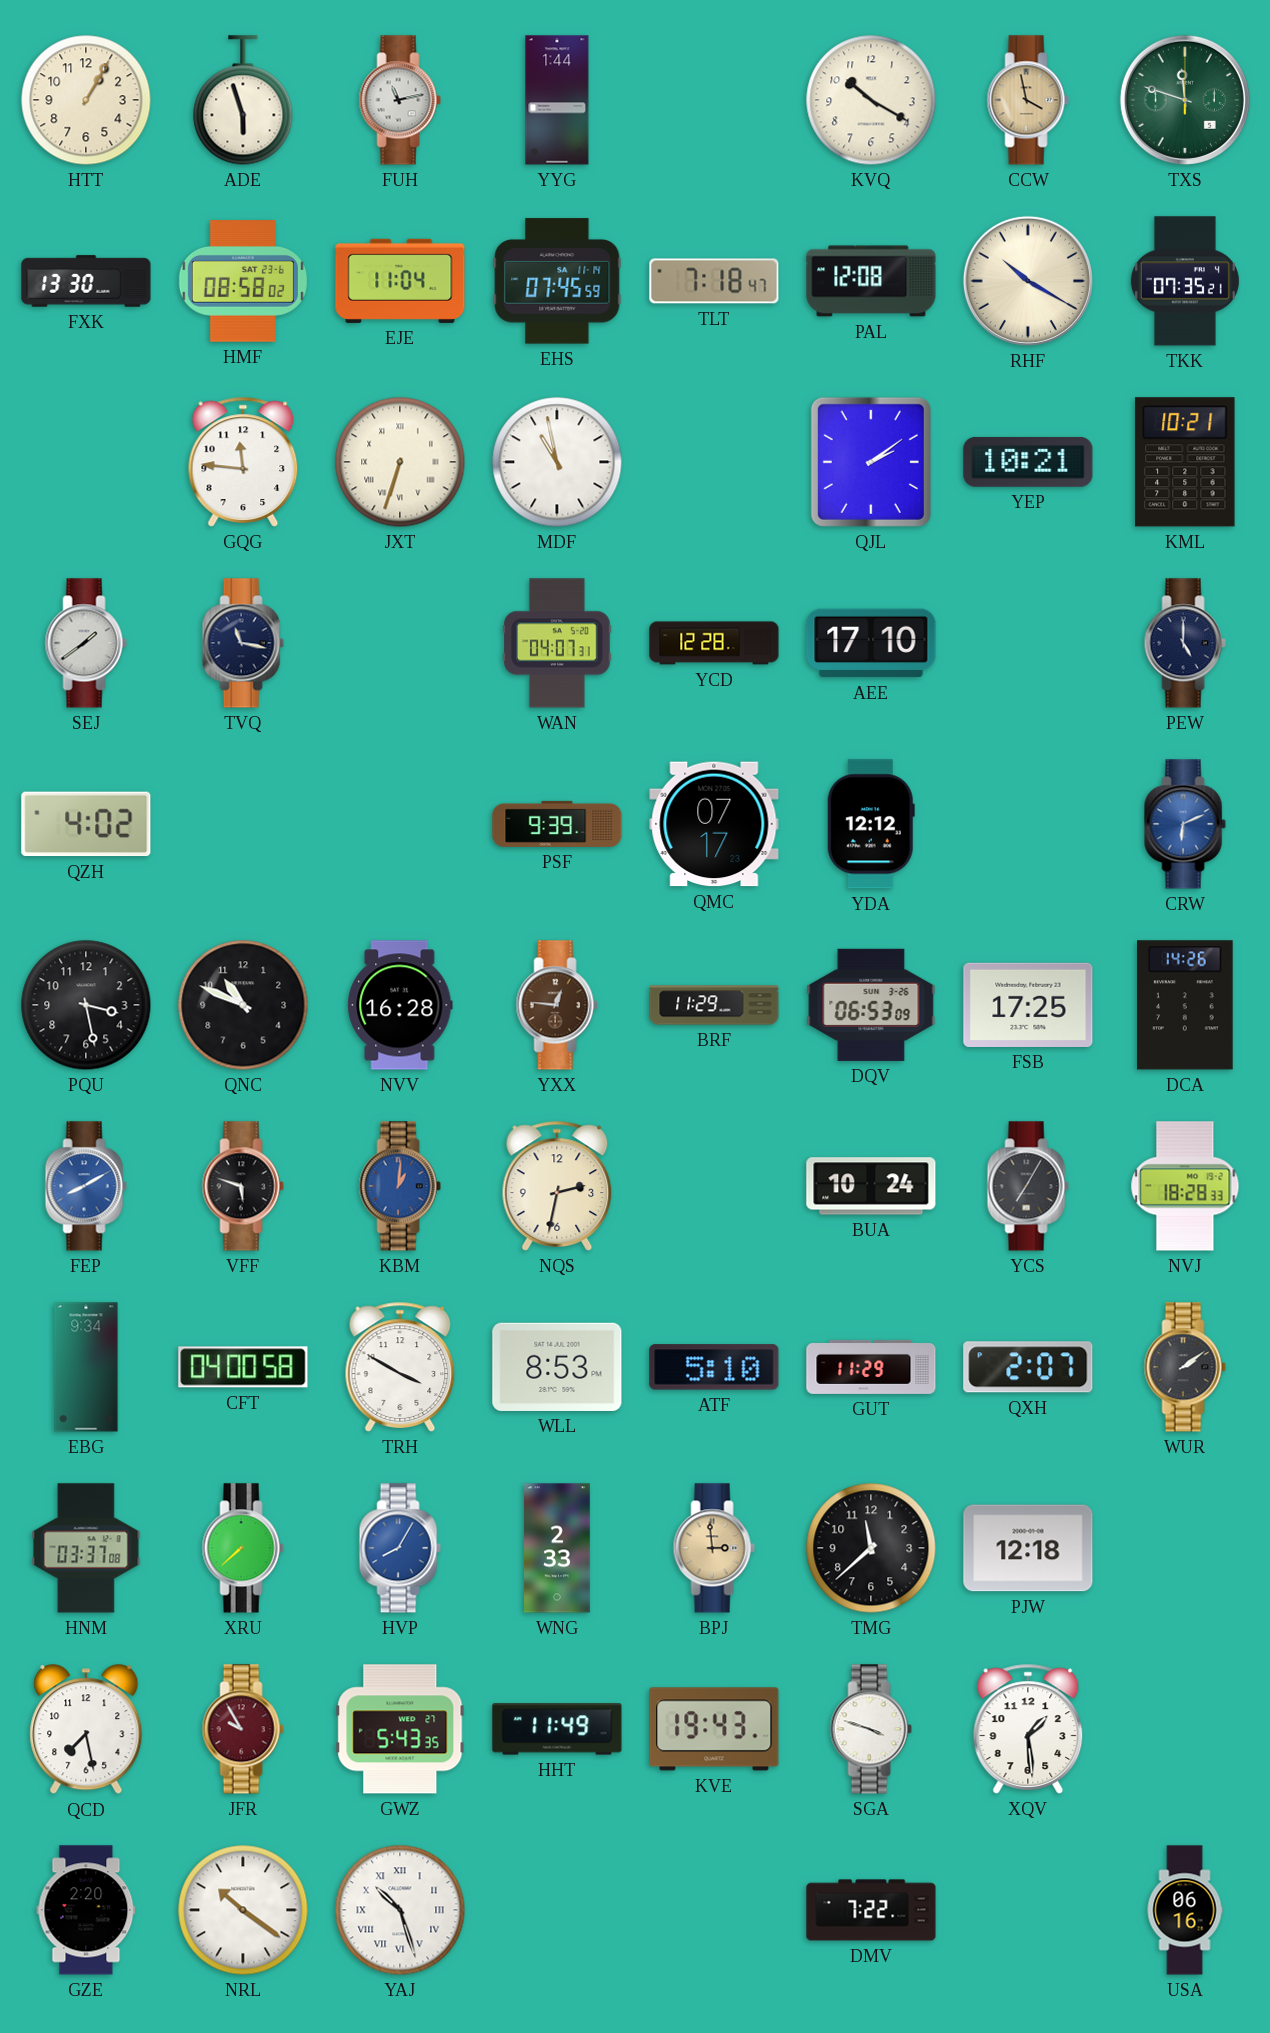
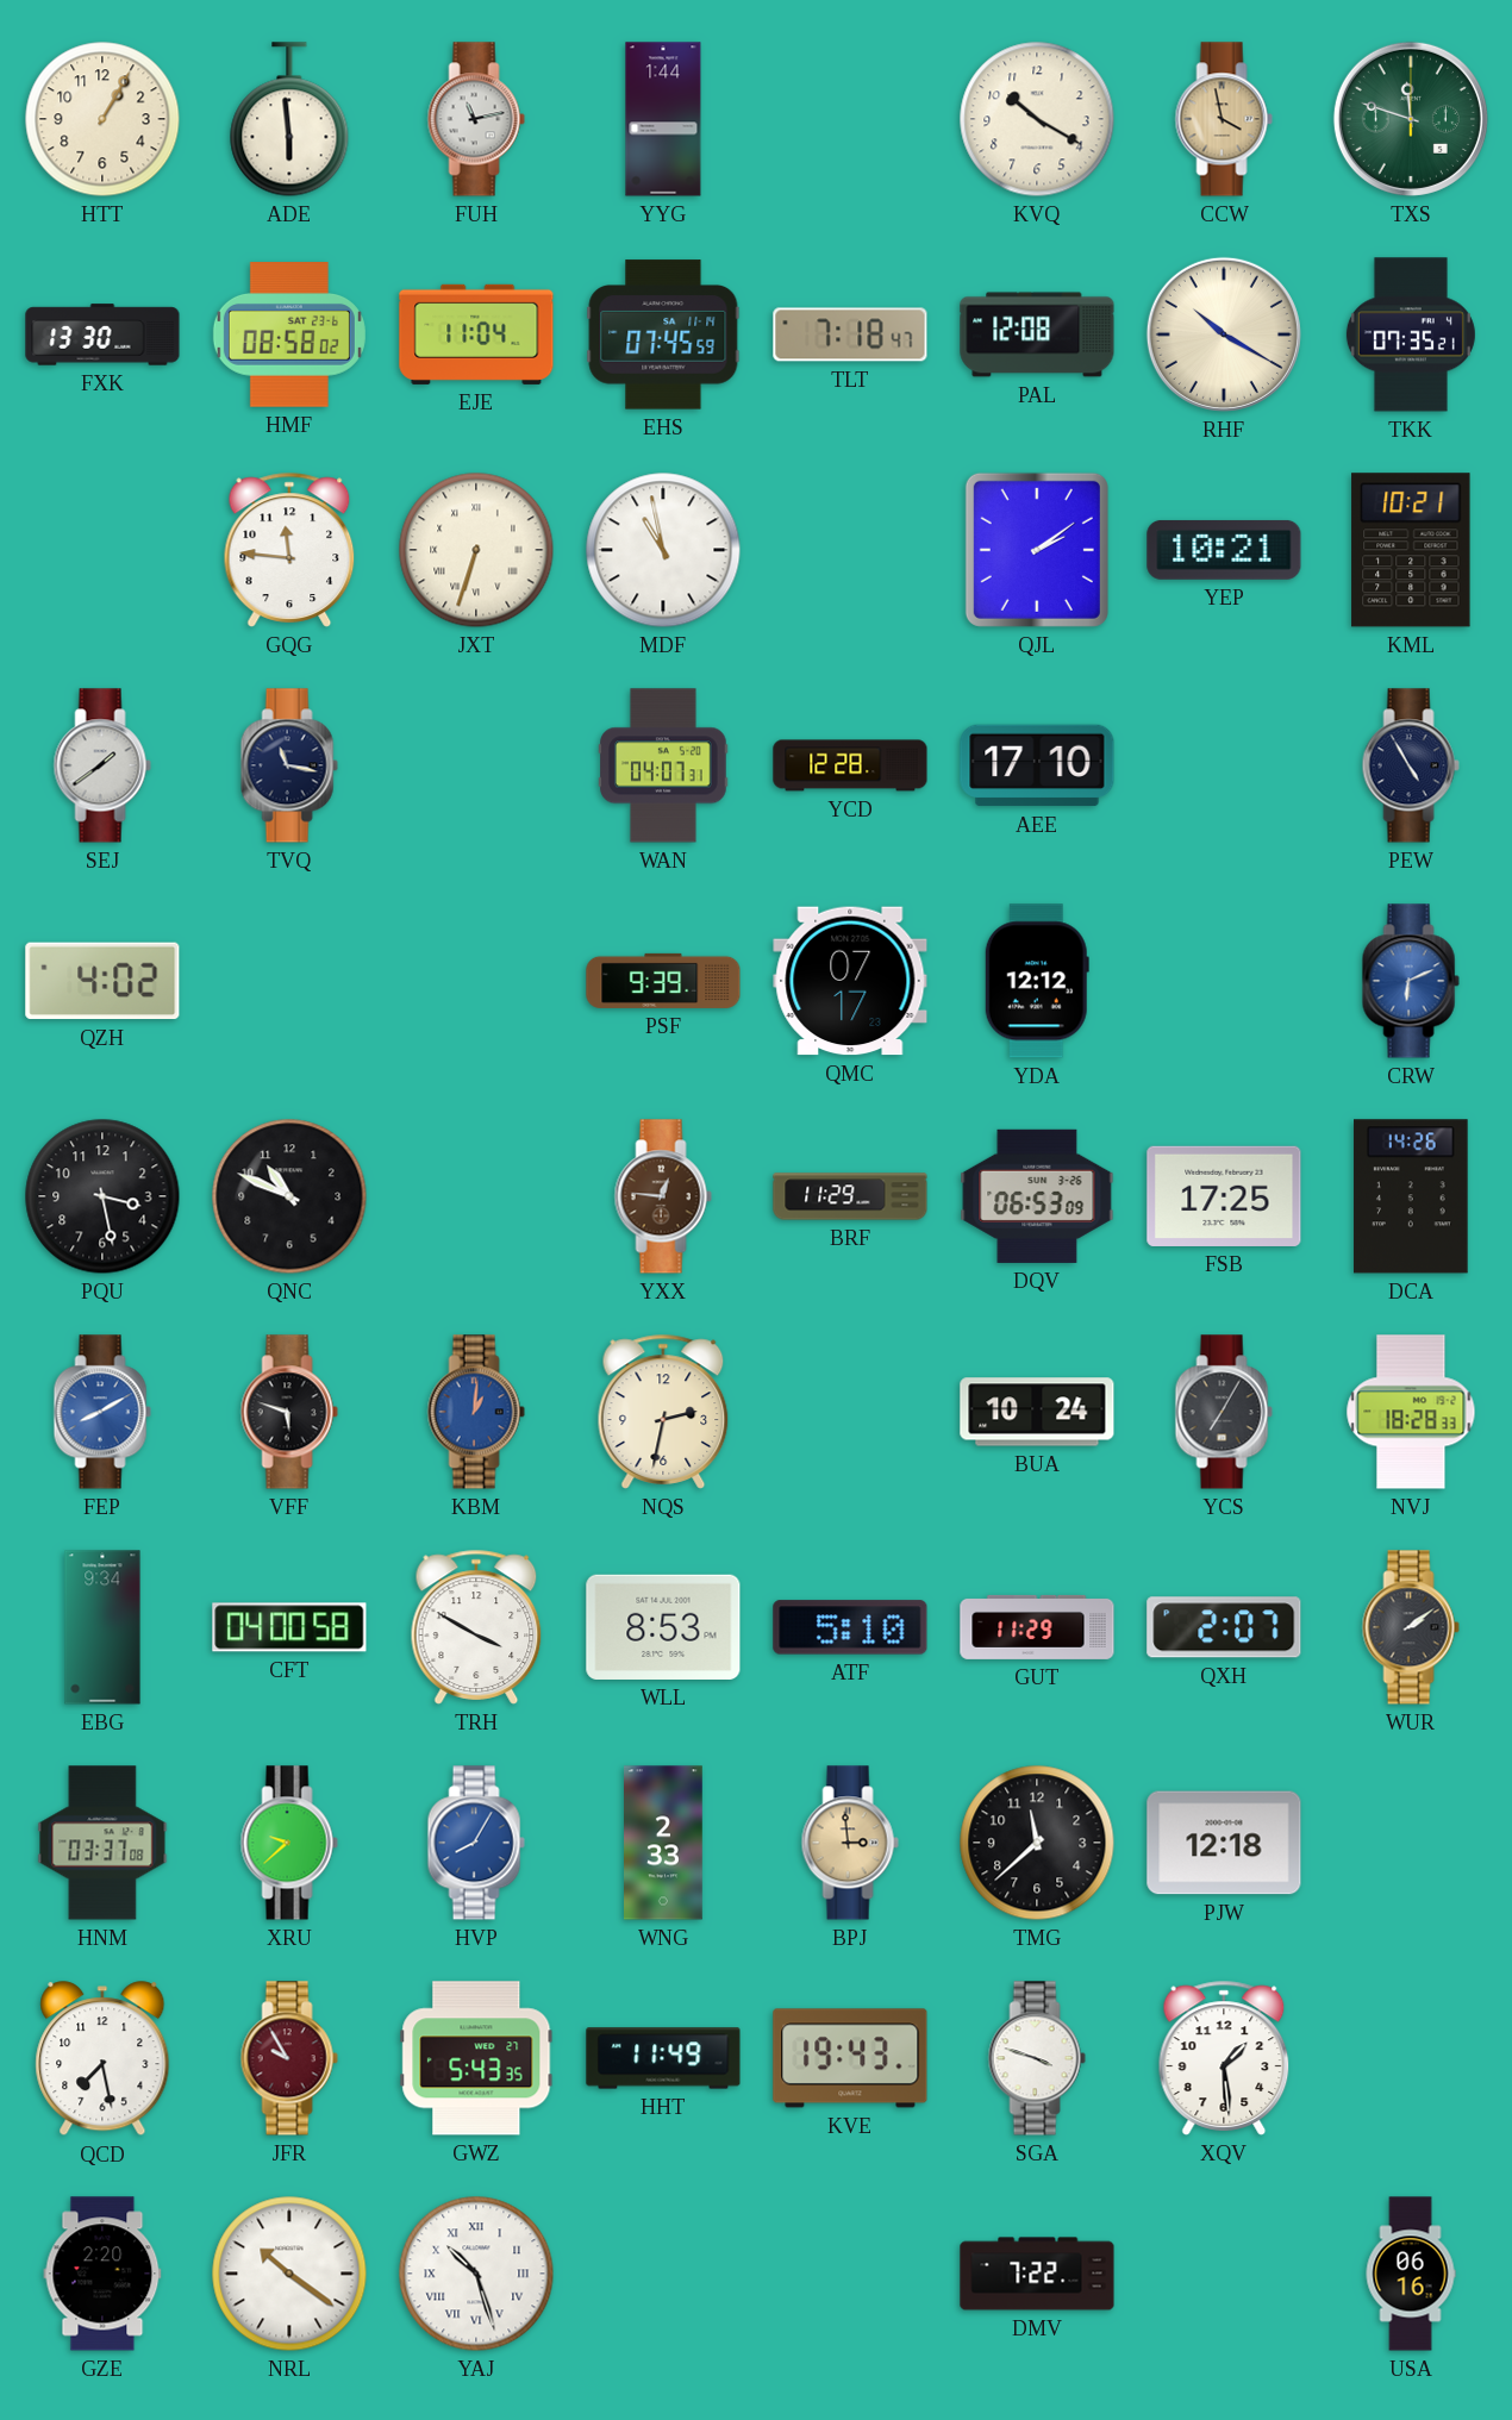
ADE: 5:57 -> 5:59
PEW: 5:00 -> 4:55
NVV: 16:28 -> none
XRU: 7:38 -> 9:38
